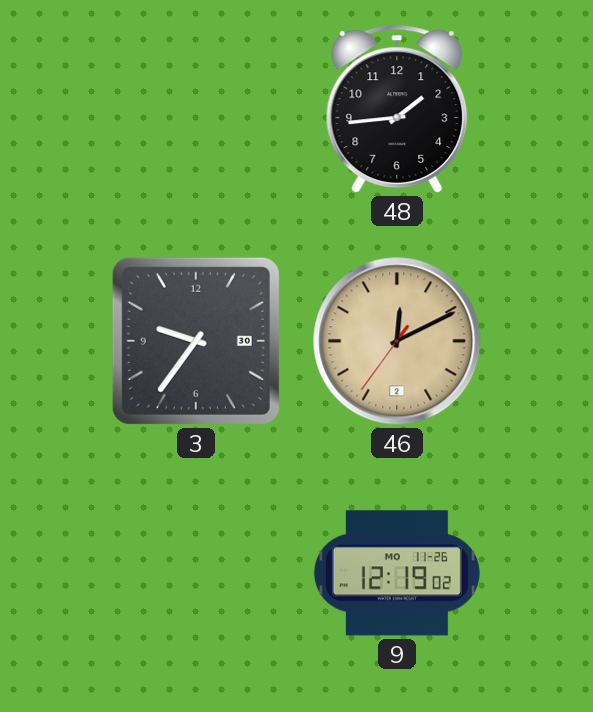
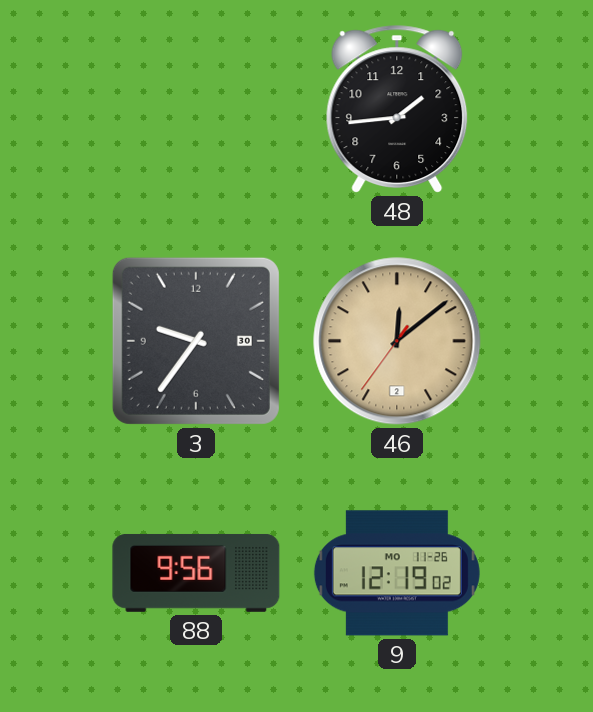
46: 12:10 -> 12:08
88: none -> 9:56
